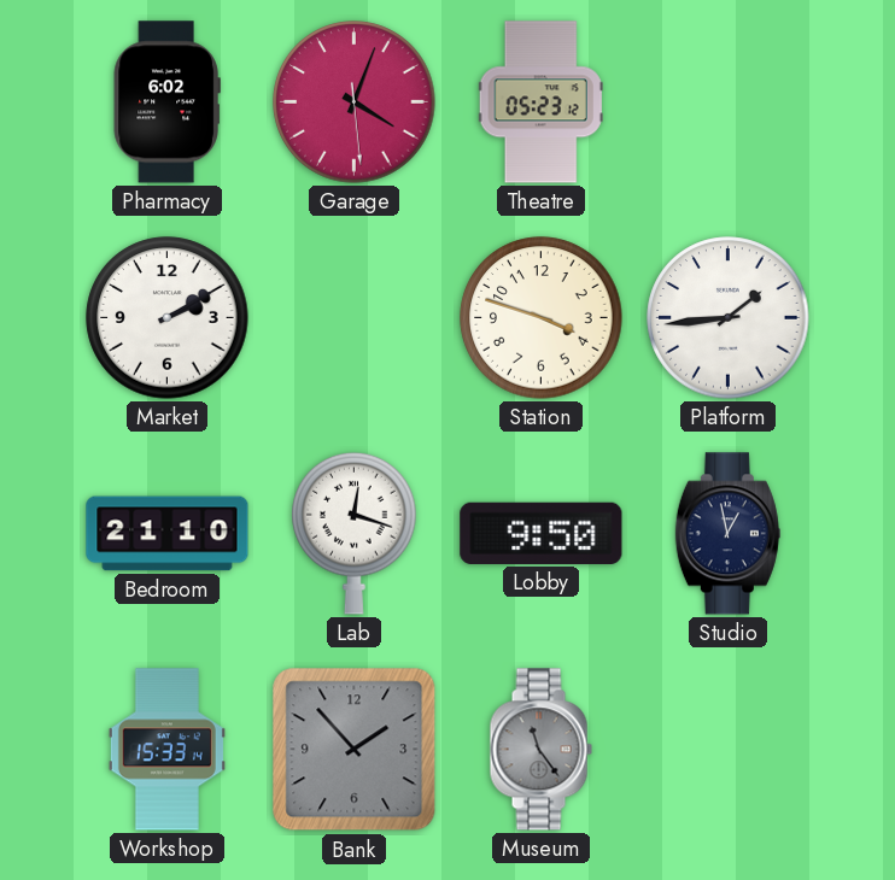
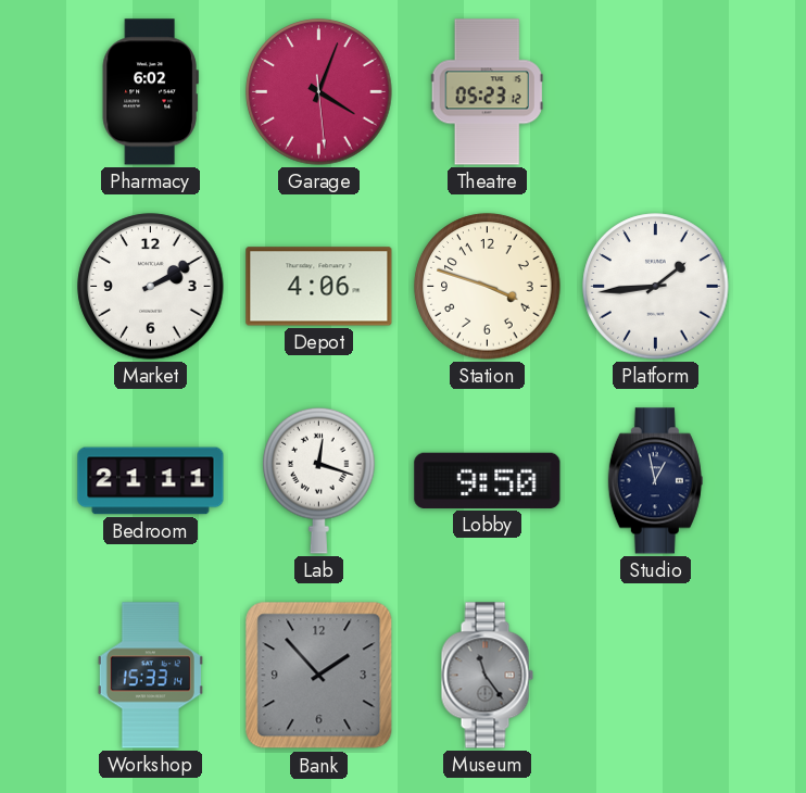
Depot: none -> 4:06
Bedroom: 21:10 -> 21:11
